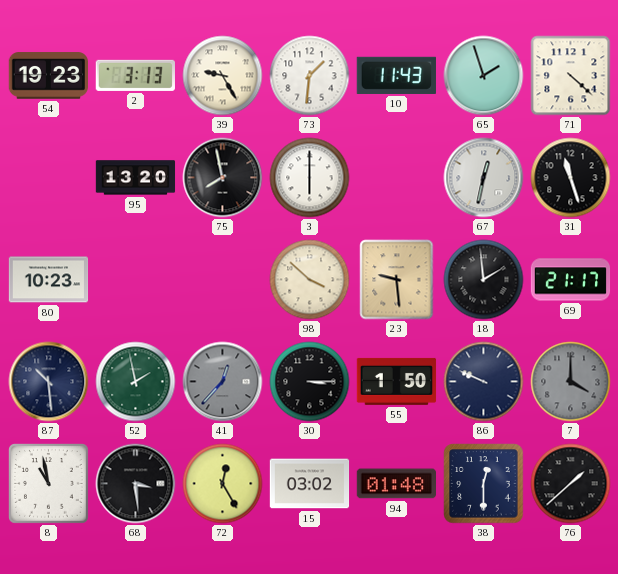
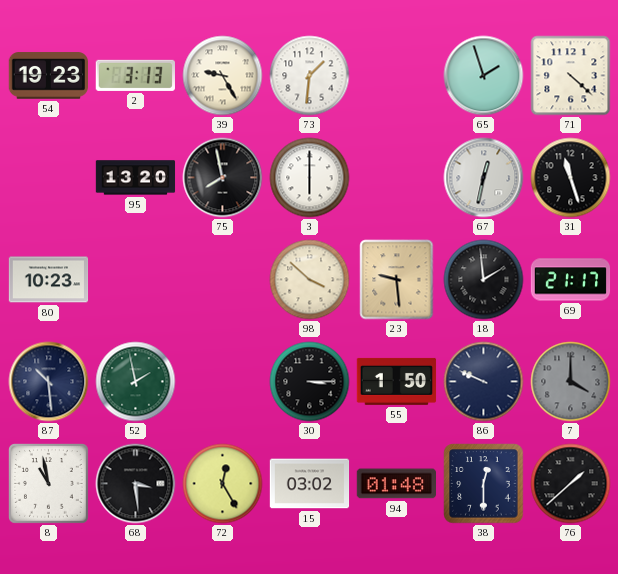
10: 11:43 -> none
41: 12:37 -> none
